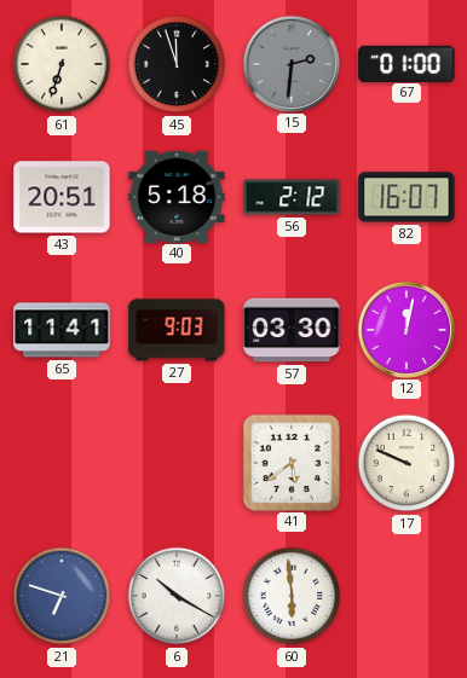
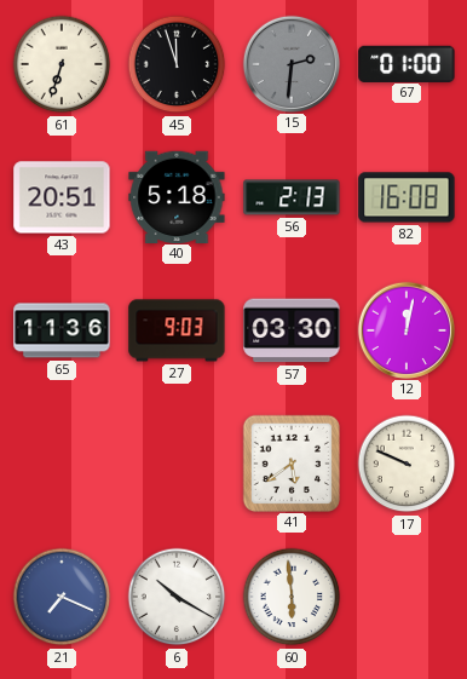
56: 2:12 -> 2:13
82: 16:07 -> 16:08
65: 11:41 -> 11:36
21: 6:48 -> 7:19
